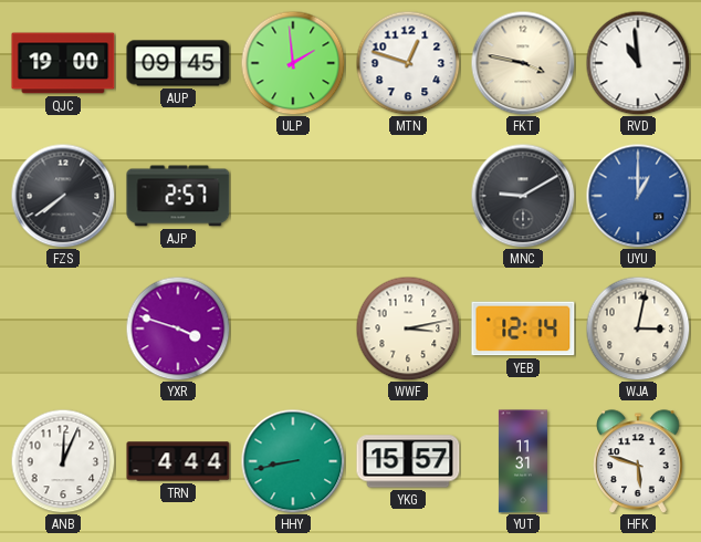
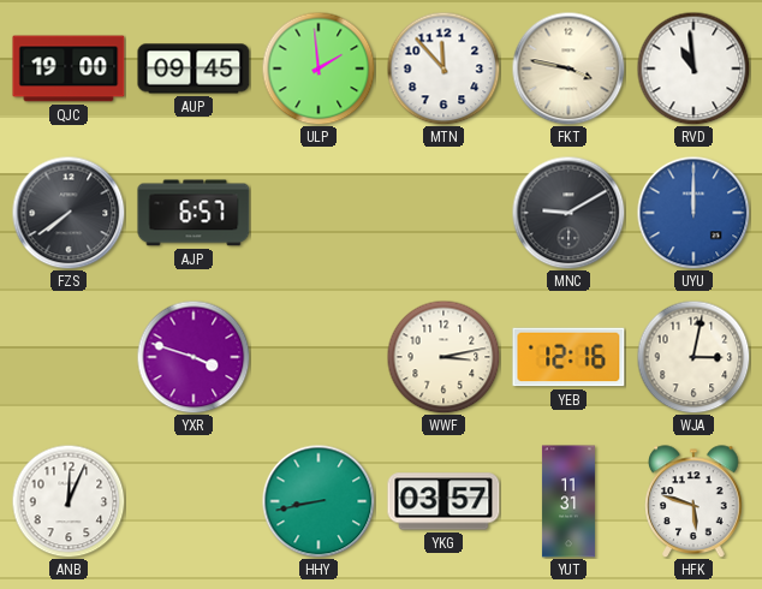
MTN: 12:48 -> 11:53
AJP: 2:57 -> 6:57
UYU: 1:00 -> 12:00
YEB: 12:14 -> 12:16
TRN: 4:44 -> none
YKG: 15:57 -> 03:57
